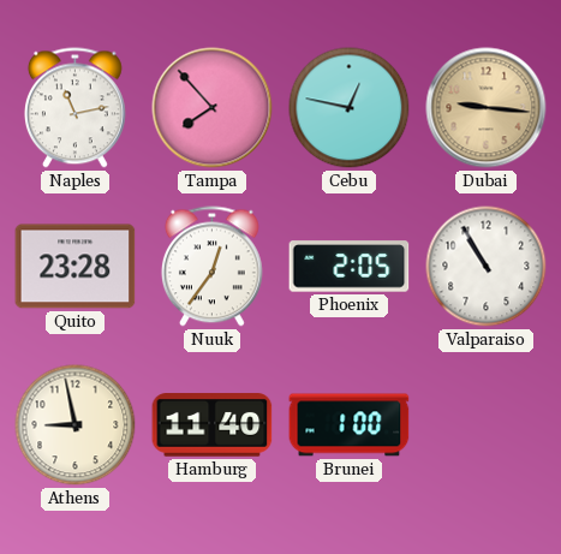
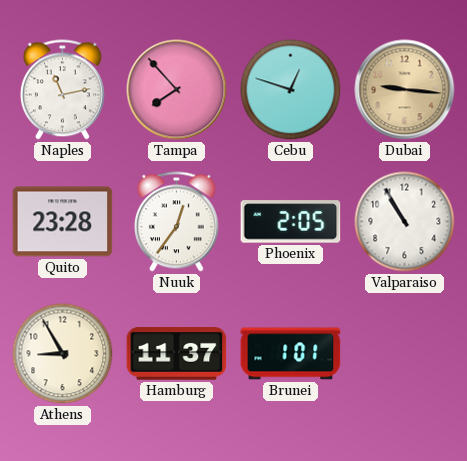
Cebu: 12:47 -> 12:48
Athens: 8:58 -> 8:55
Hamburg: 11:40 -> 11:37
Brunei: 1:00 -> 1:01
